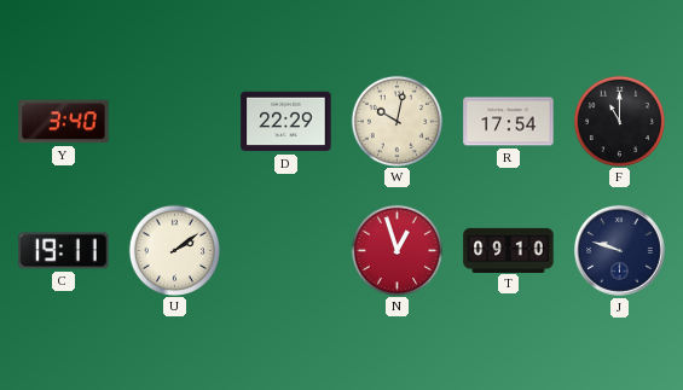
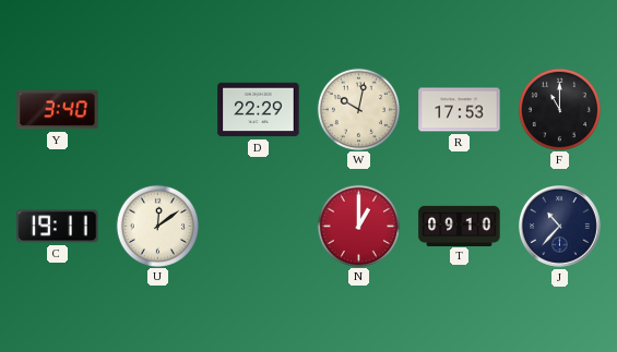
R: 17:54 -> 17:53
U: 2:09 -> 12:09
N: 12:57 -> 1:00
J: 9:48 -> 10:37
